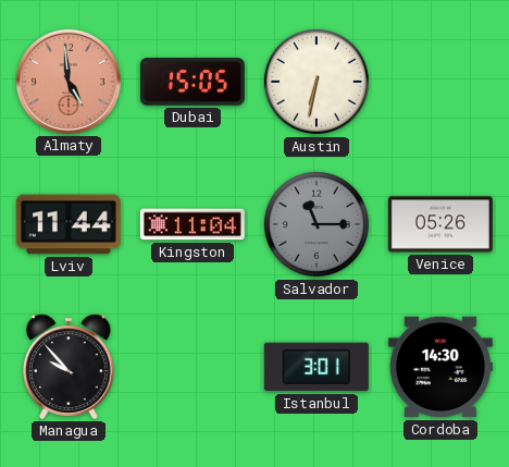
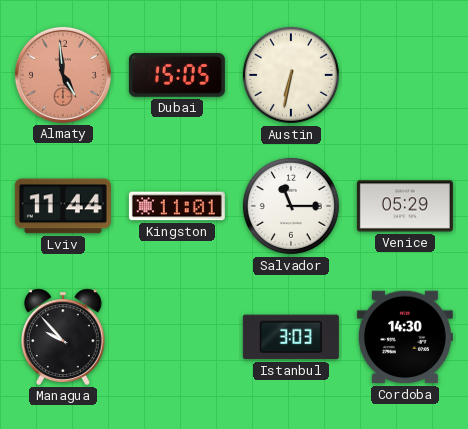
Kingston: 11:04 -> 11:01
Salvador dial: grey -> white
Venice: 05:26 -> 05:29
Istanbul: 3:01 -> 3:03
